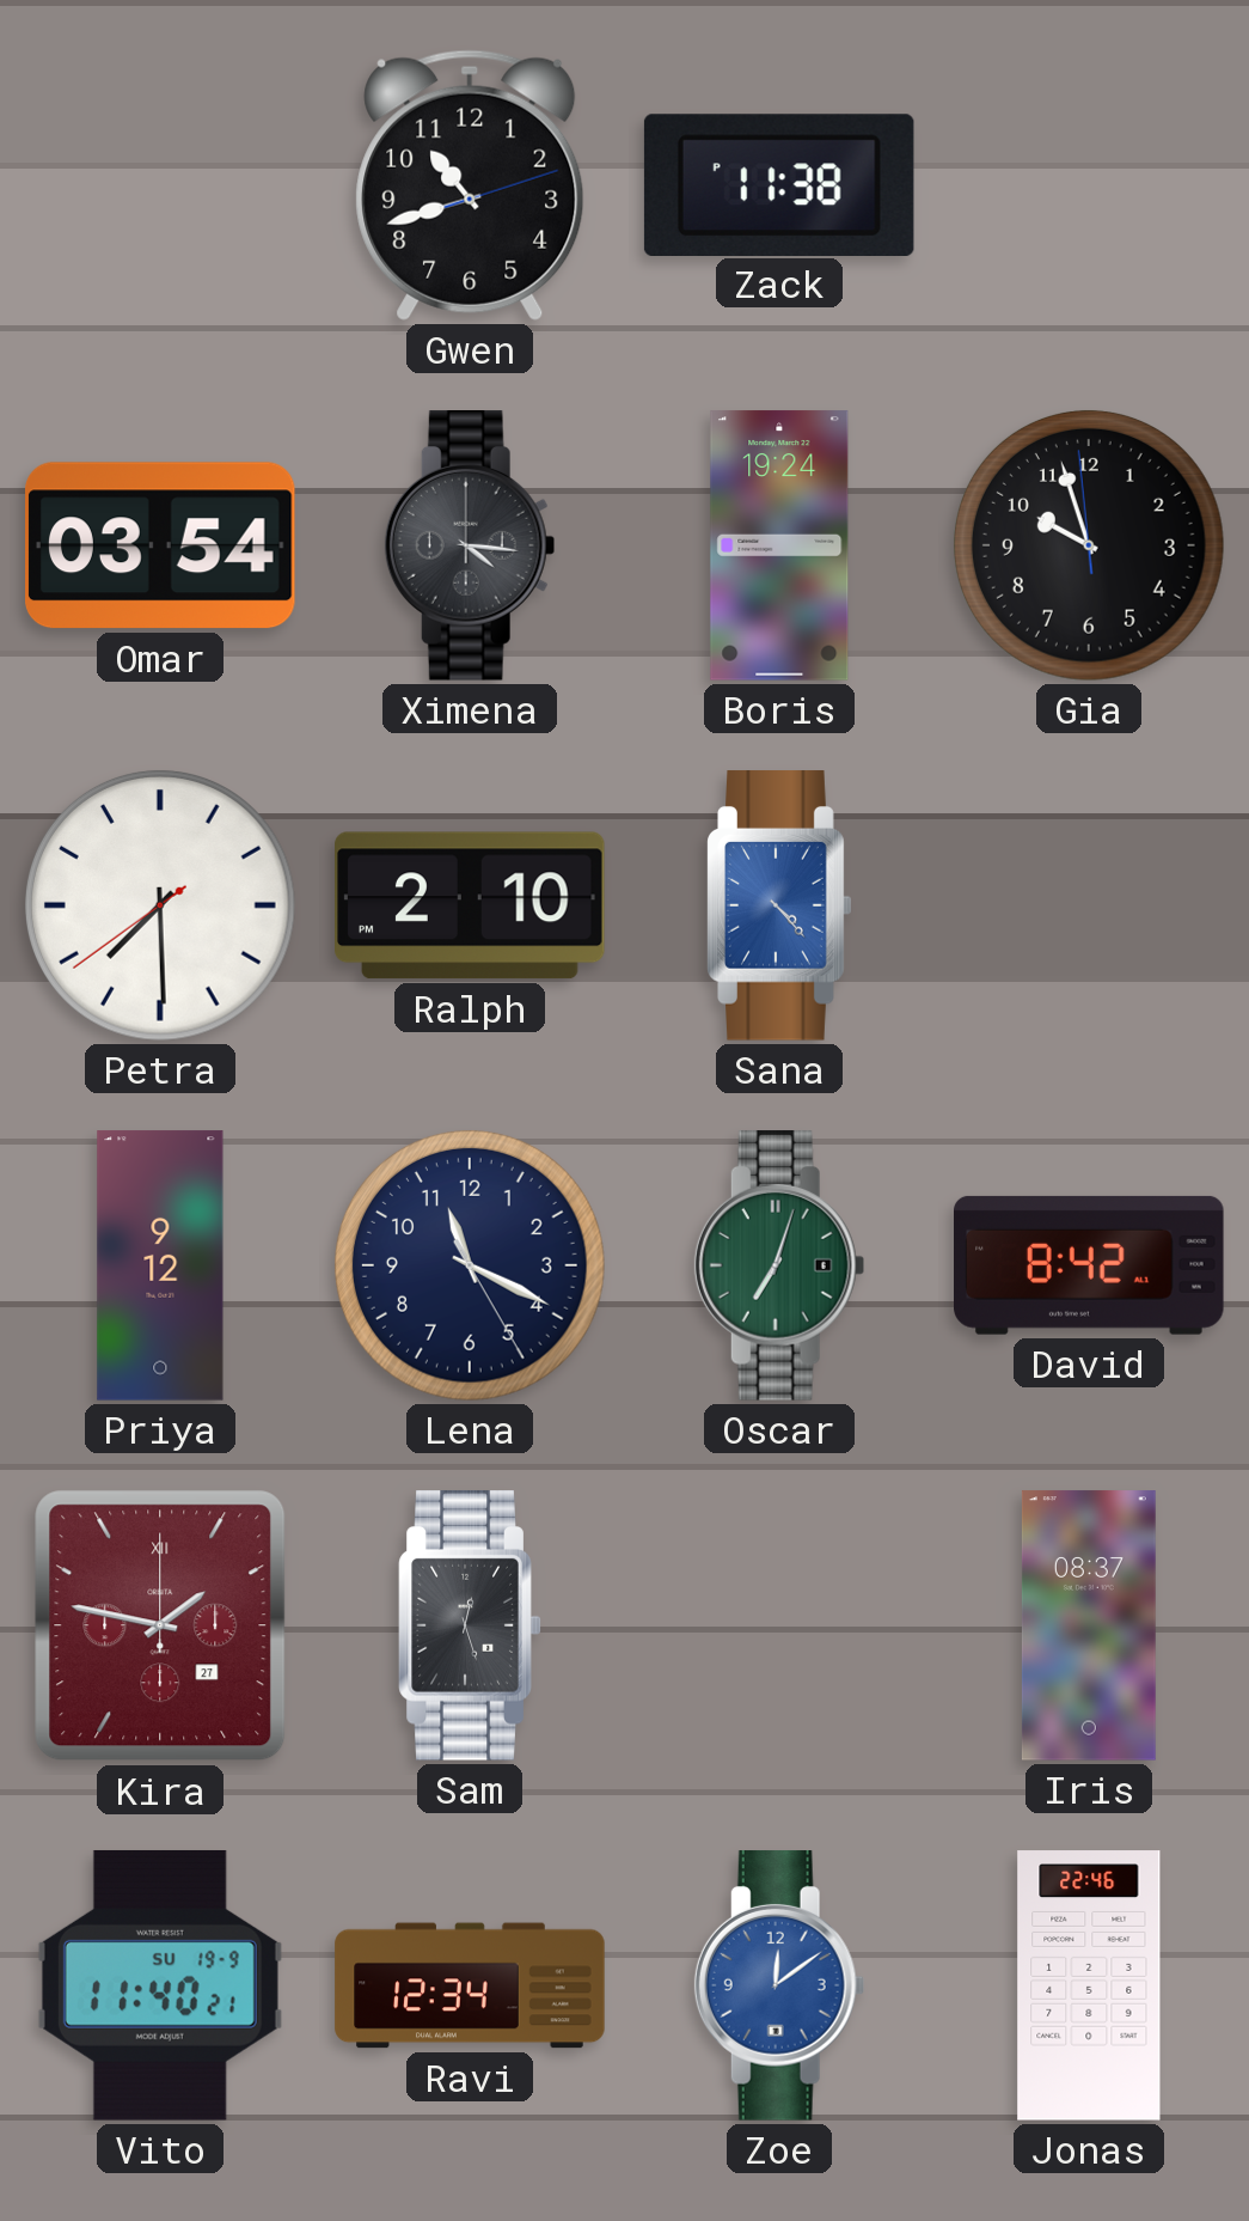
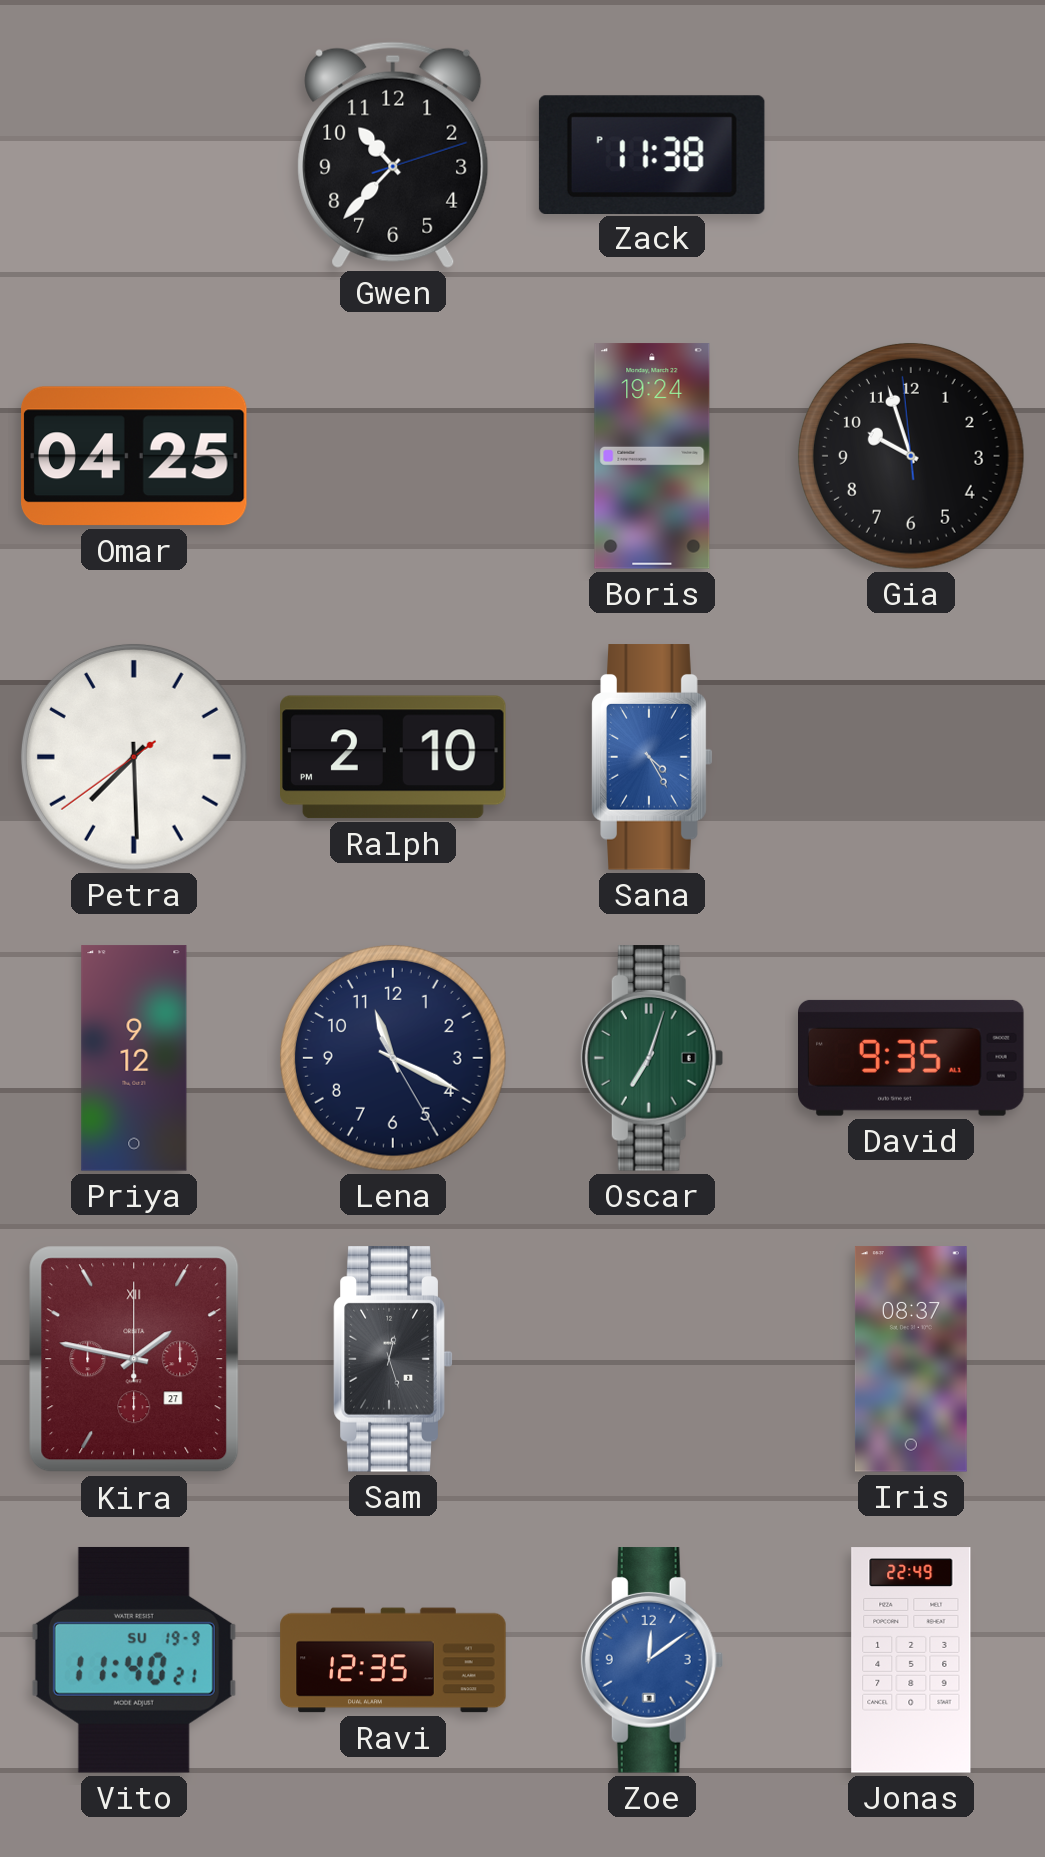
Gwen: 10:42 -> 10:37
Omar: 03:54 -> 04:25
Ximena: 4:16 -> none
Sana: 4:23 -> 4:25
David: 8:42 -> 9:35
Ravi: 12:34 -> 12:35
Jonas: 22:46 -> 22:49
